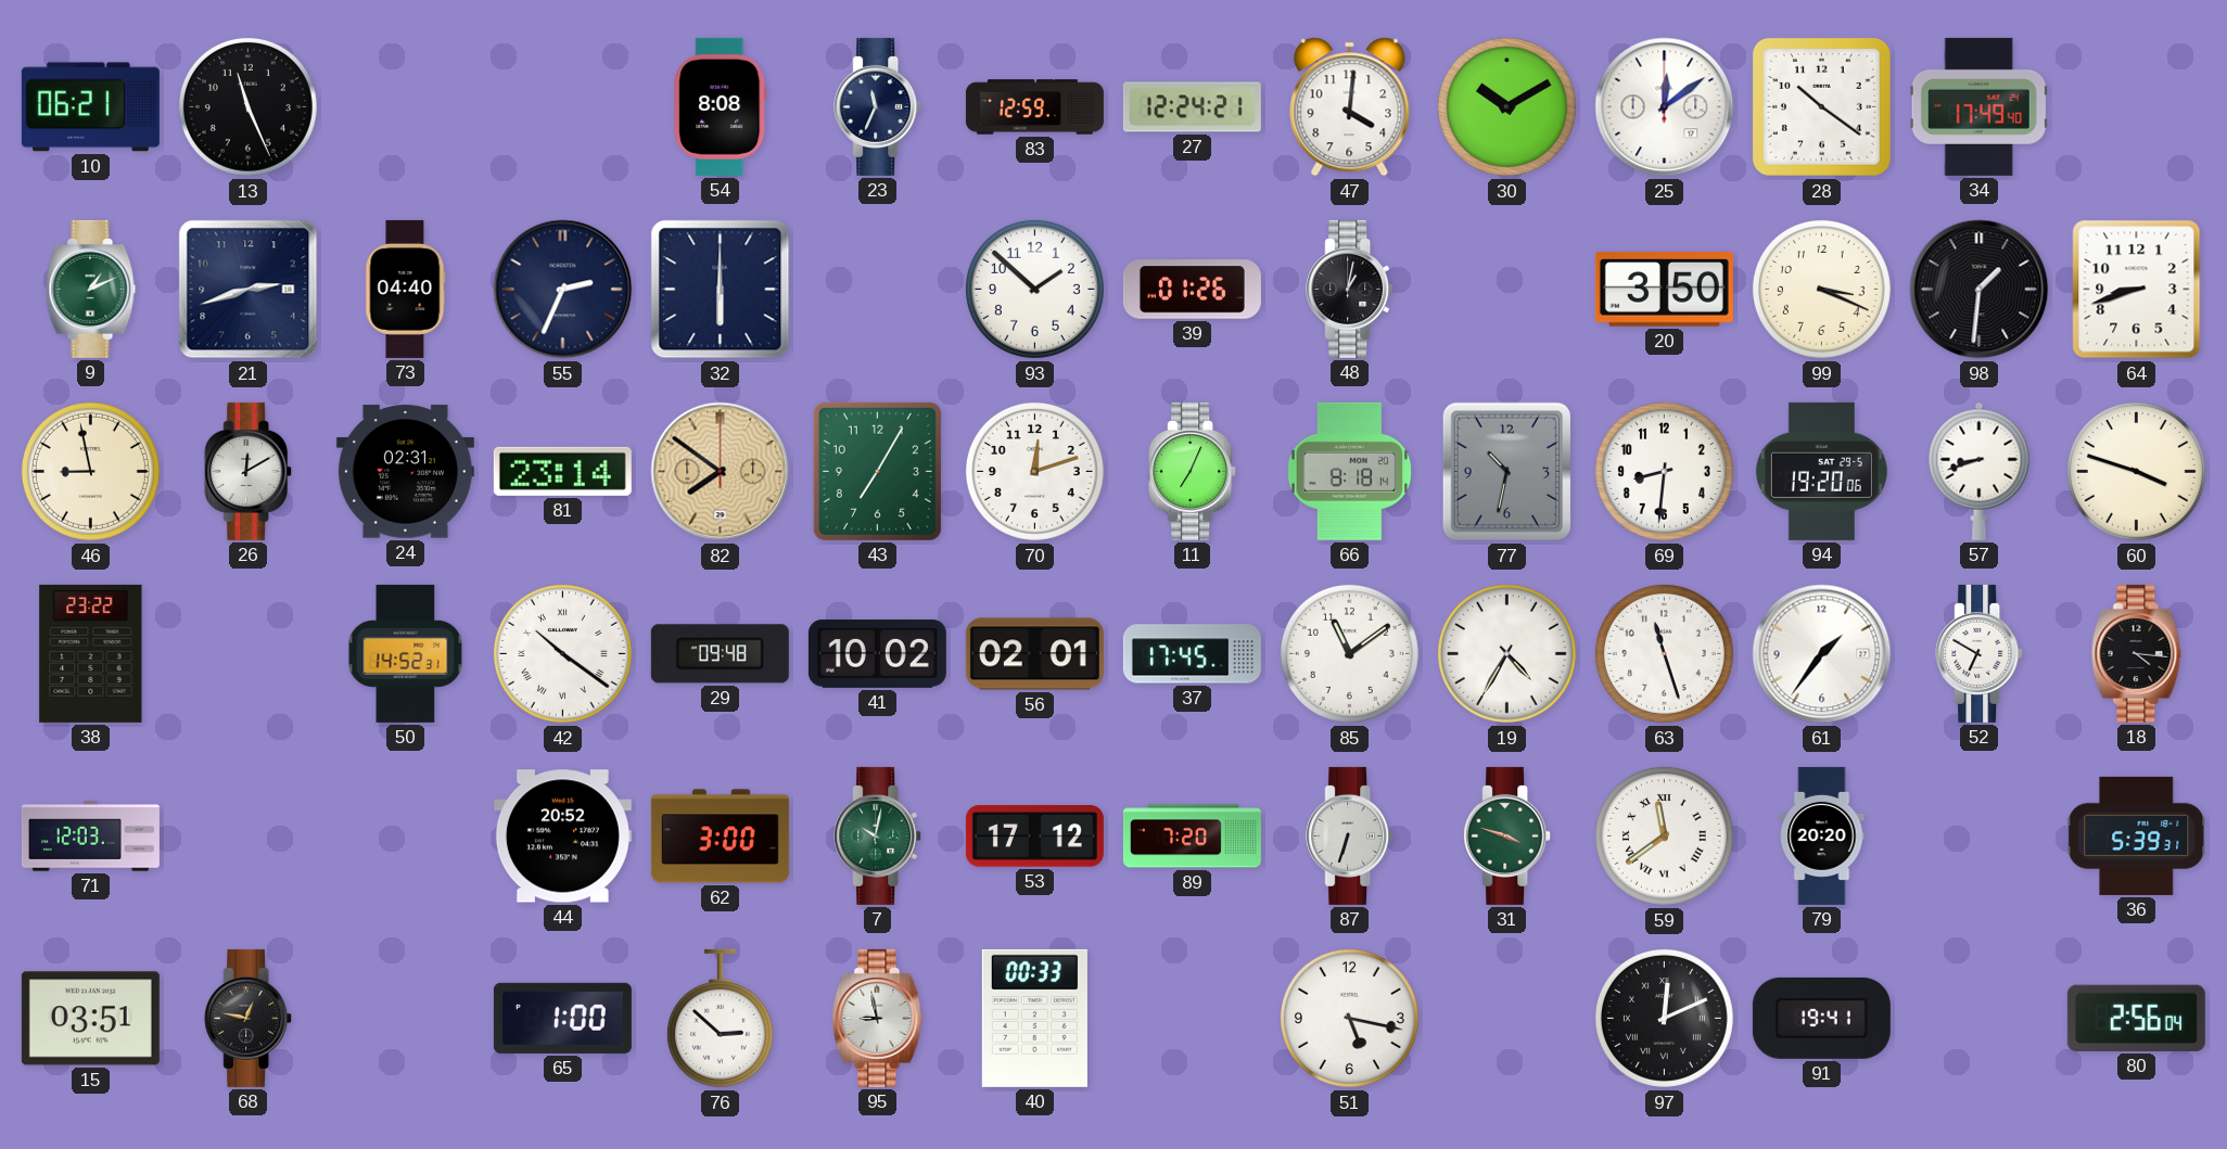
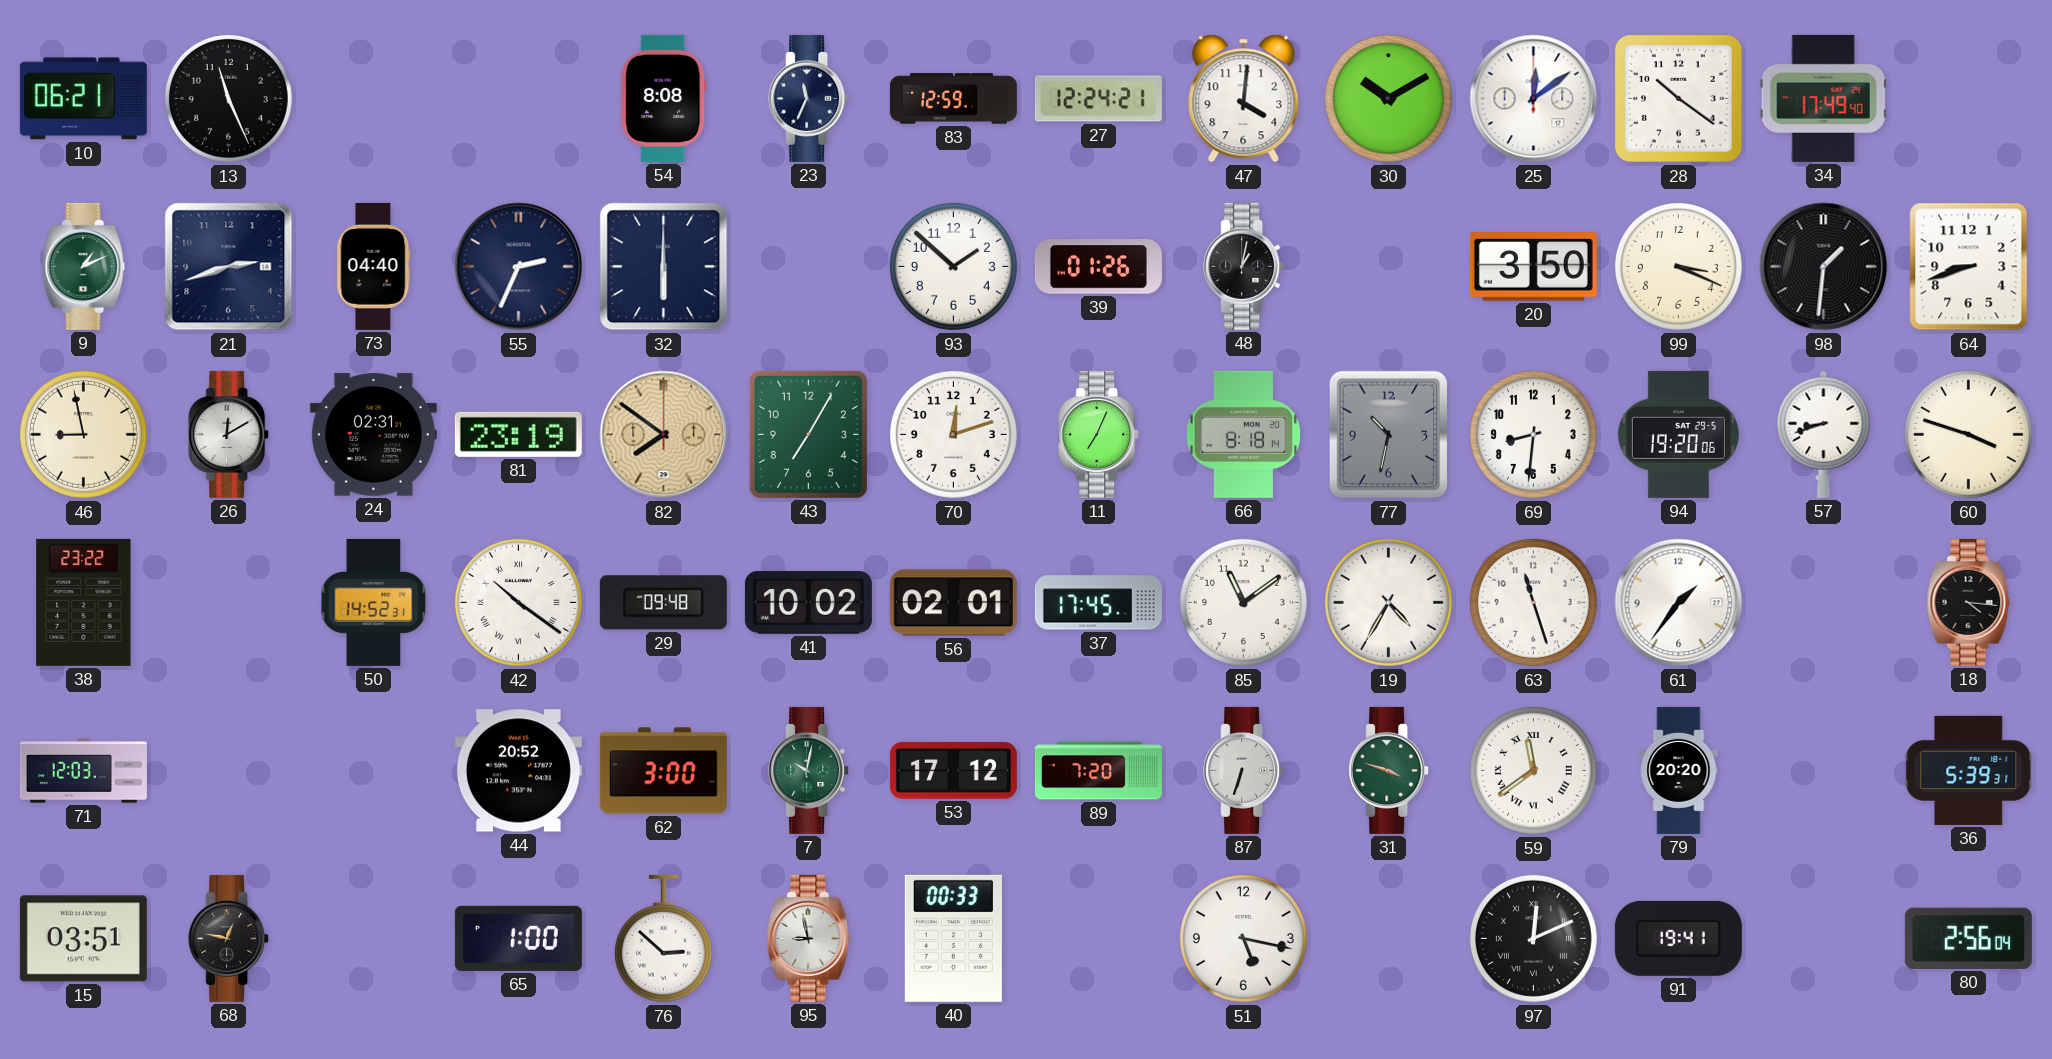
81: 23:14 -> 23:19
52: 6:50 -> none
